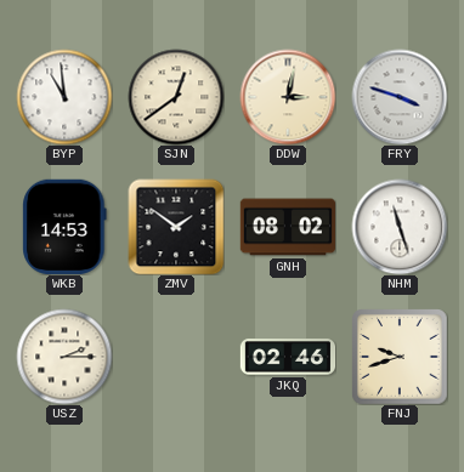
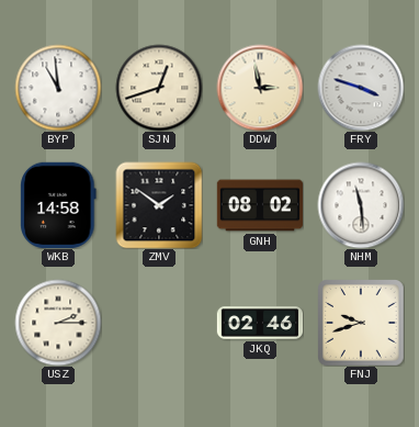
SJN: 12:39 -> 12:42
DDW: 3:02 -> 2:58
WKB: 14:53 -> 14:58
NHM: 11:27 -> 11:29
